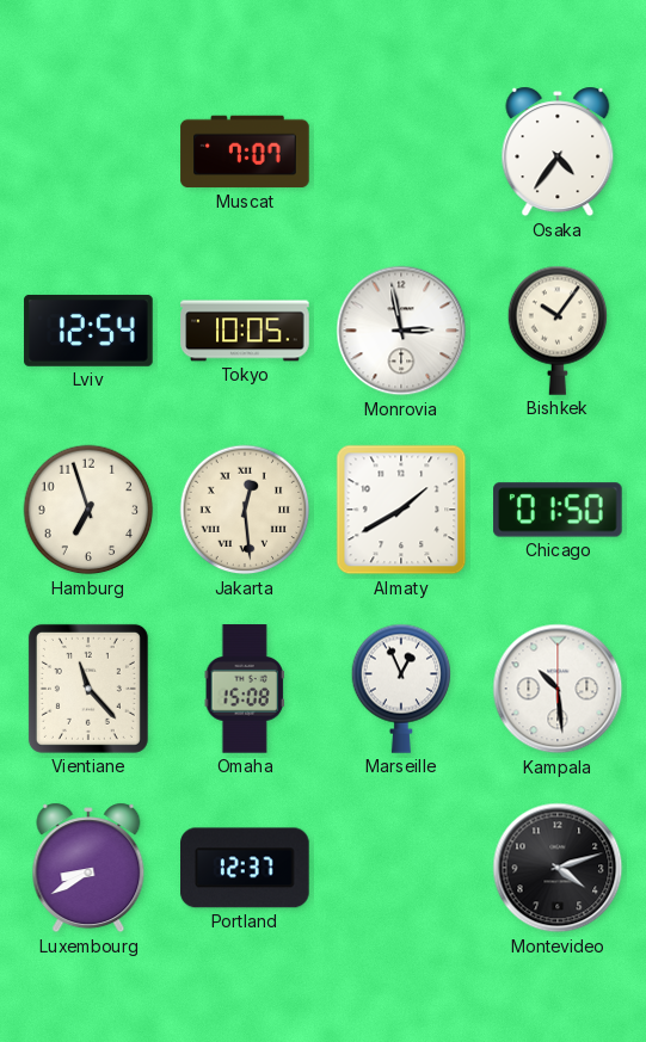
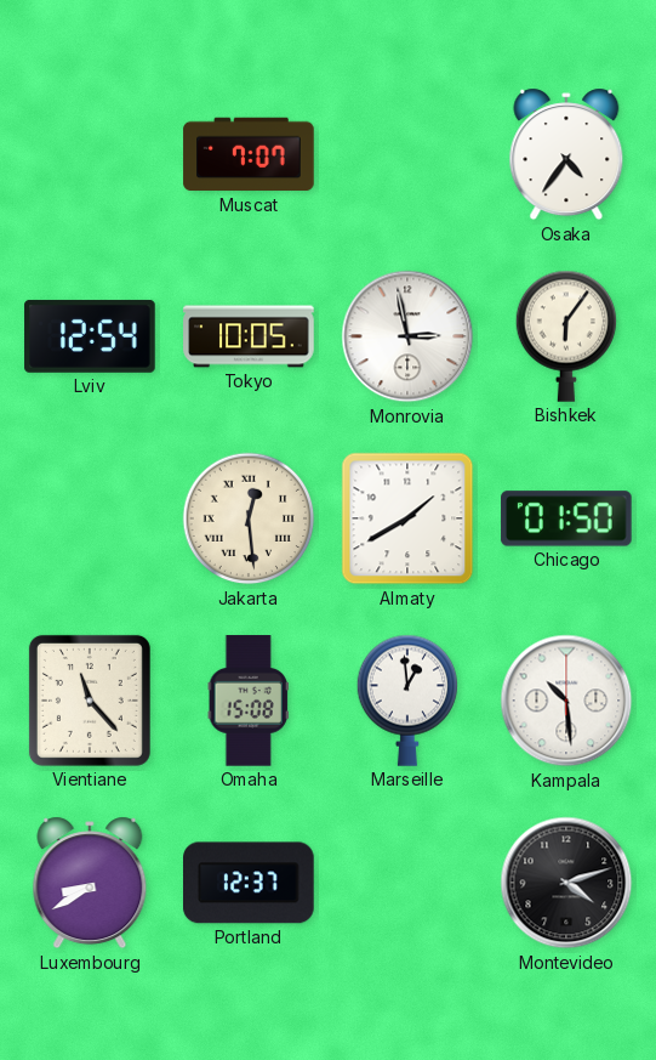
Bishkek: 10:06 -> 6:06
Hamburg: 6:57 -> none
Marseille: 12:56 -> 12:59
